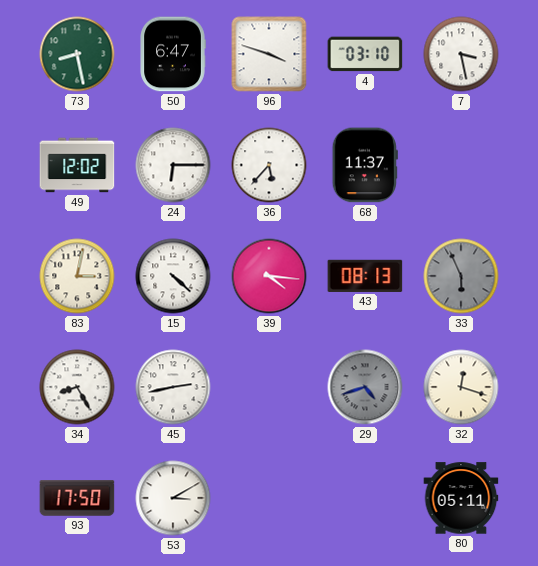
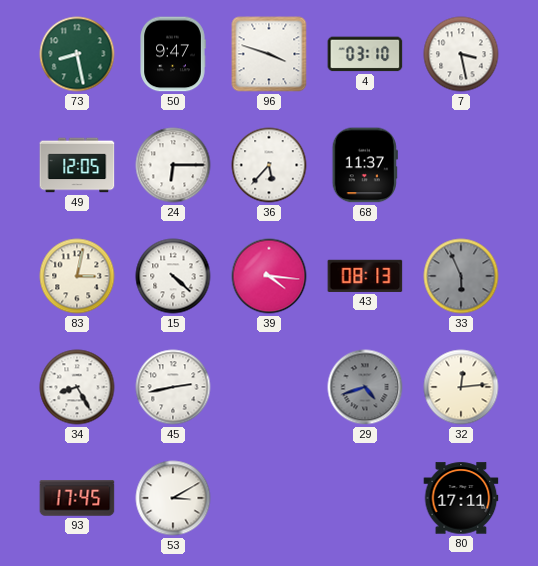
50: 6:47 -> 9:47
49: 12:02 -> 12:05
32: 12:18 -> 12:14
93: 17:50 -> 17:45
80: 05:11 -> 17:11
